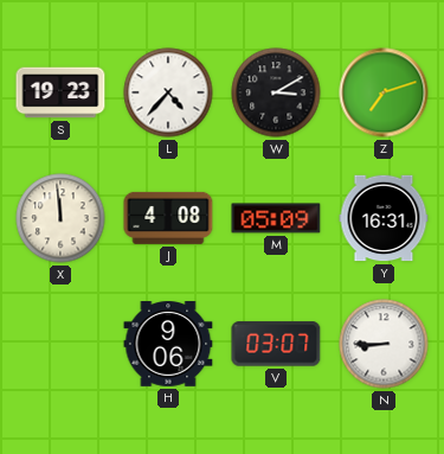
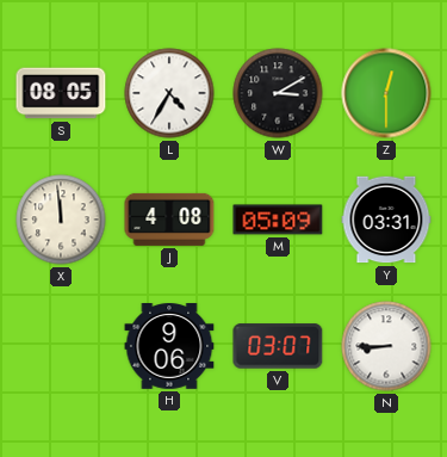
S: 19:23 -> 08:05
L: 4:37 -> 4:35
Z: 7:12 -> 12:30
Y: 16:31 -> 03:31
